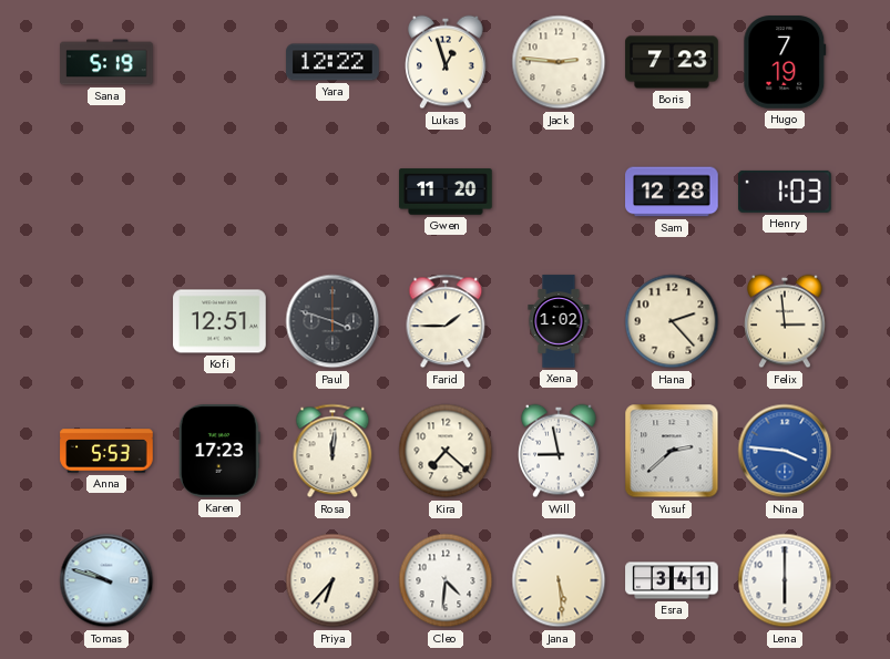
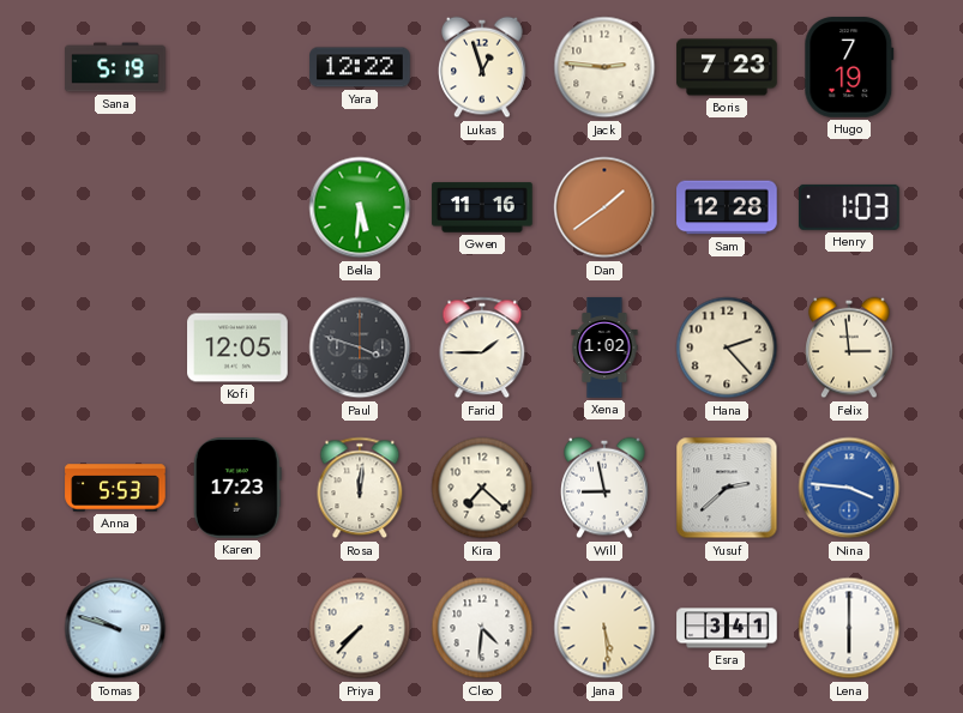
Bella: none -> 5:31
Gwen: 11:20 -> 11:16
Dan: none -> 1:39
Kofi: 12:51 -> 12:05
Priya: 6:37 -> 7:37
